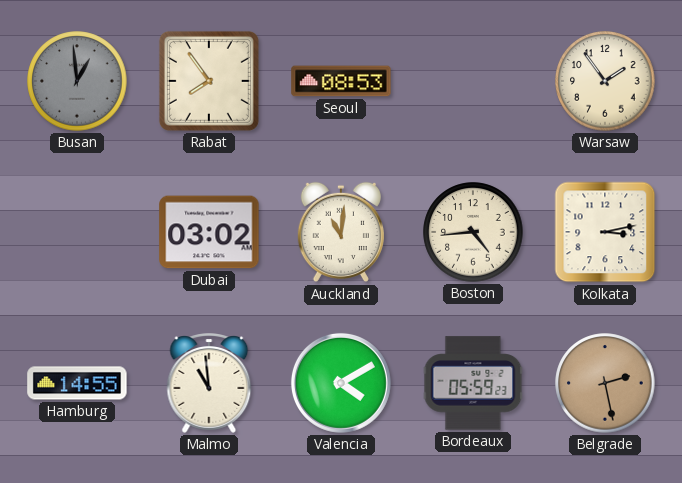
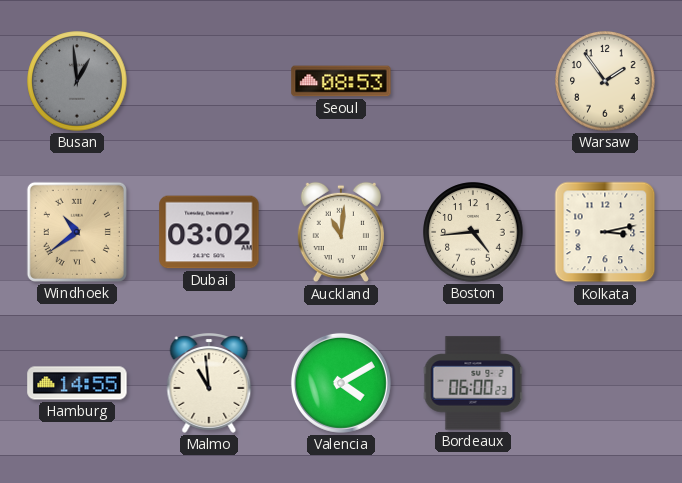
Rabat: 7:54 -> none
Windhoek: none -> 10:39
Bordeaux: 05:59 -> 06:00
Belgrade: 2:28 -> none
